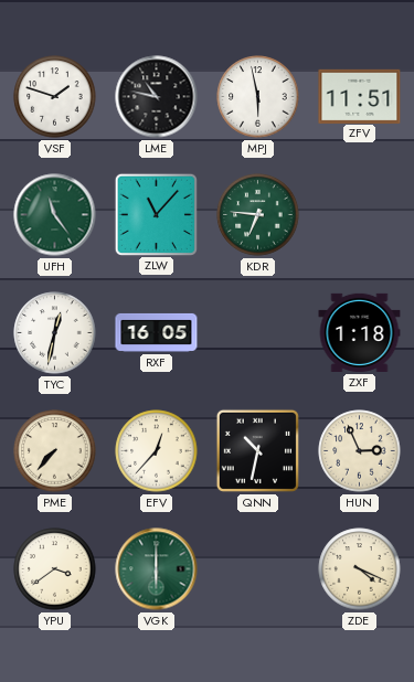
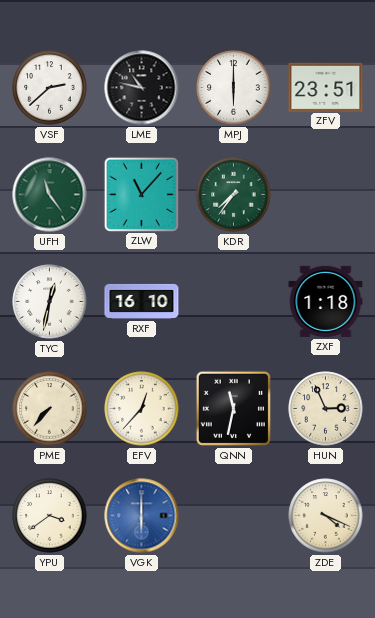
VSF: 1:48 -> 2:38
MPJ: 5:58 -> 6:00
ZFV: 11:51 -> 23:51
KDR: 6:46 -> 7:36
RXF: 16:05 -> 16:10
QNN: 10:32 -> 11:32
VGK dial: green -> blue
